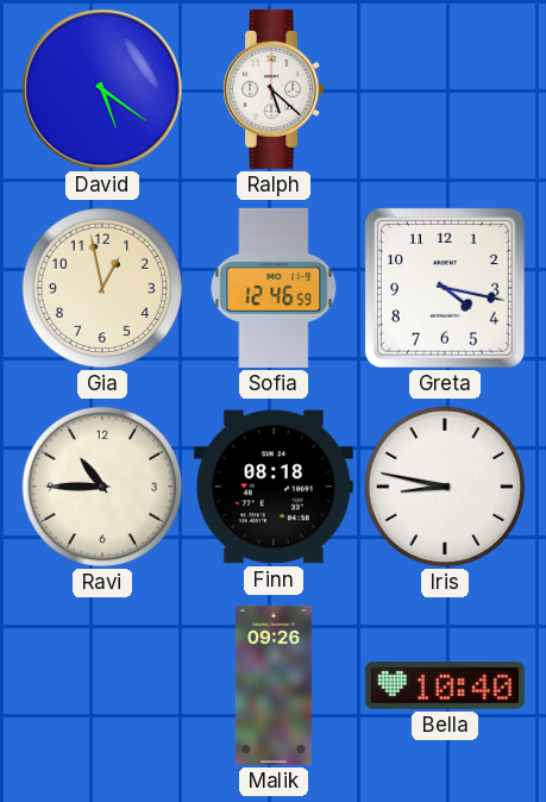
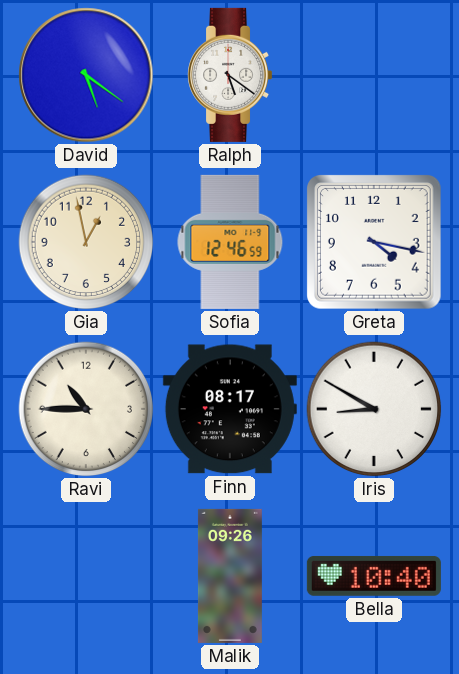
Ralph: 5:22 -> 5:21
Finn: 08:18 -> 08:17
Iris: 8:47 -> 8:50
